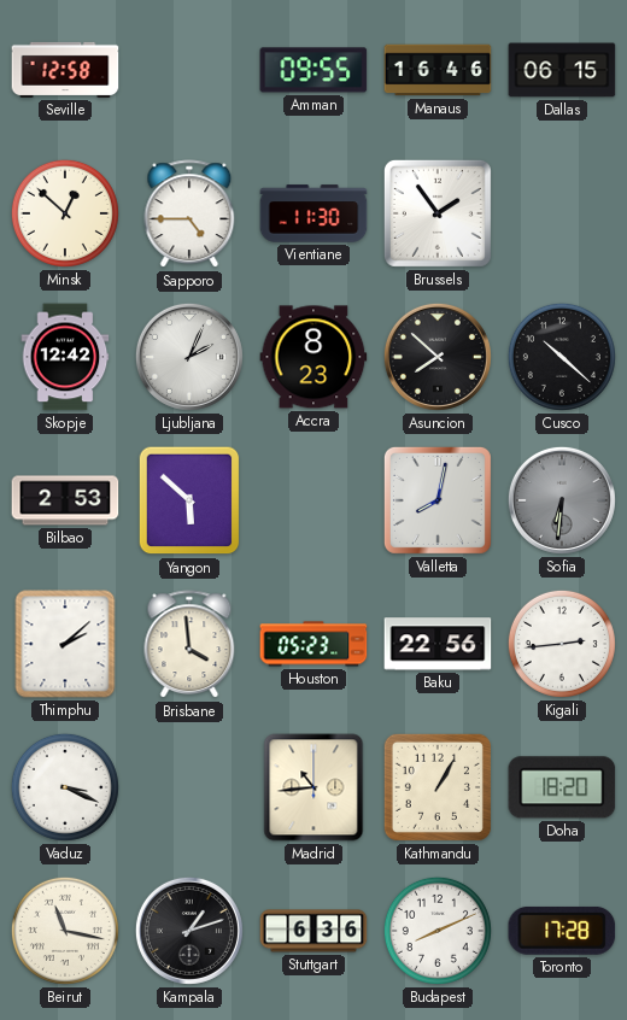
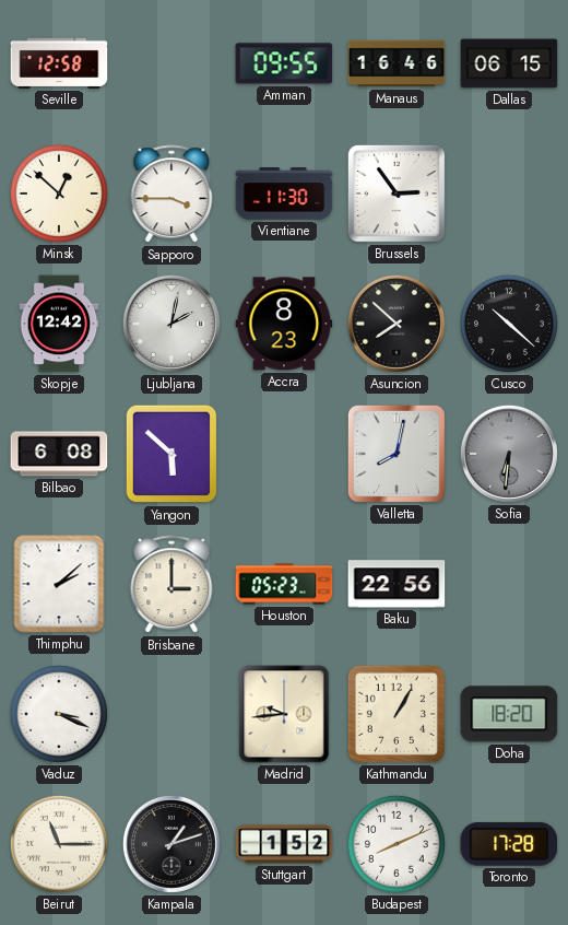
Sapporo: 4:45 -> 3:45
Brussels: 1:54 -> 2:54
Ljubljana: 2:04 -> 2:02
Bilbao: 2:53 -> 6:08
Brisbane: 3:59 -> 3:00
Kigali: 2:44 -> none
Madrid: 10:44 -> 9:44
Beirut: 11:17 -> 11:15
Stuttgart: 6:36 -> 1:52
